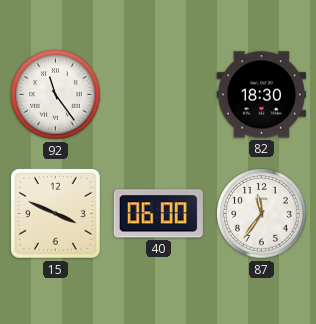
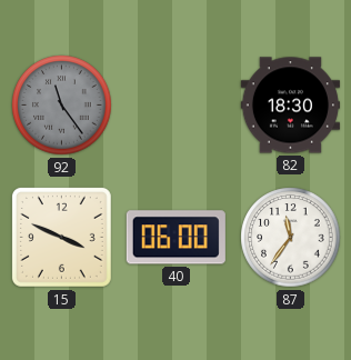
92 dial: white -> grey
